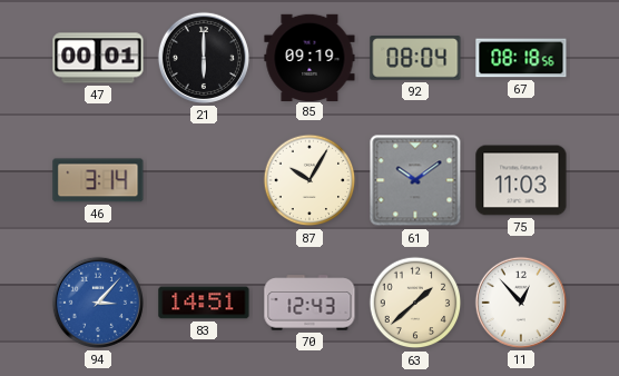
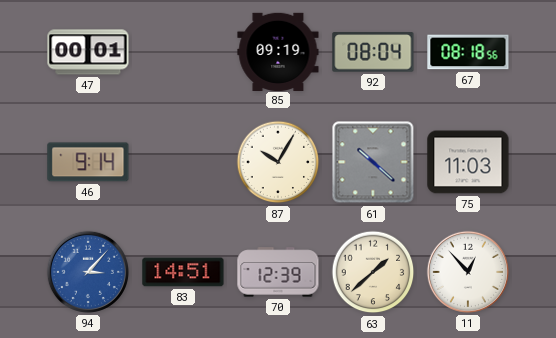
21: 6:00 -> none
46: 3:14 -> 9:14
61: 10:09 -> 10:22
70: 12:43 -> 12:39
